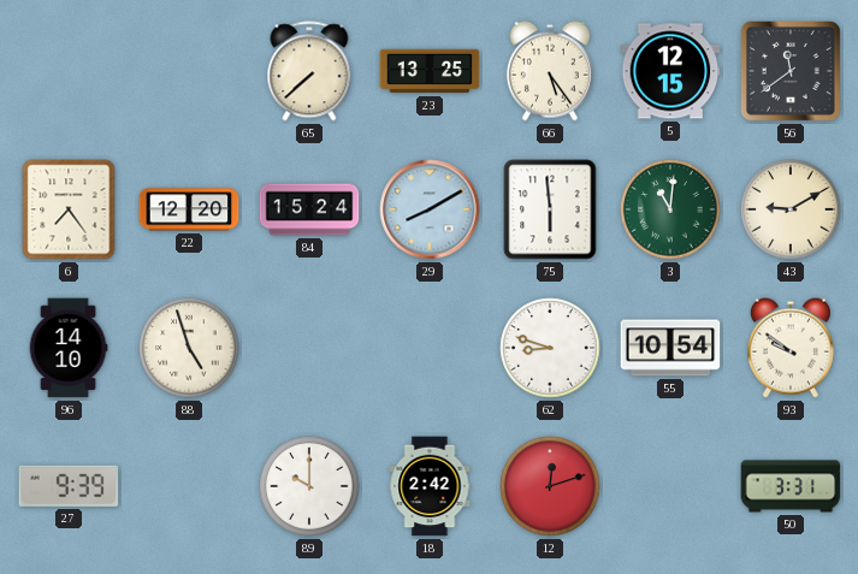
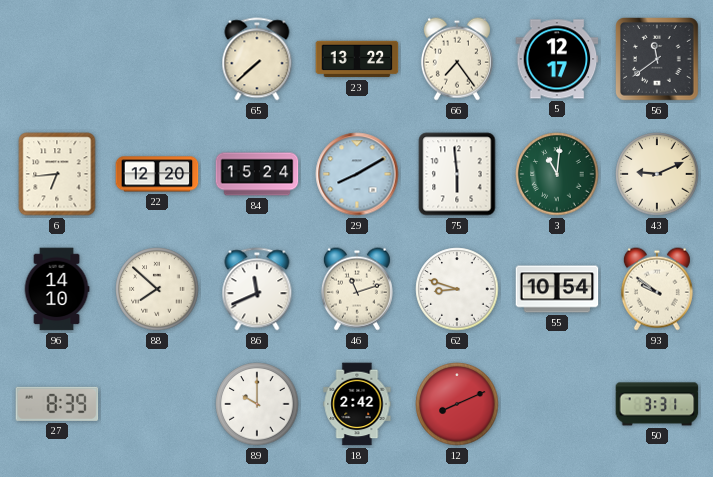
23: 13:25 -> 13:22
66: 5:24 -> 7:24
5: 12:15 -> 12:17
6: 7:24 -> 6:44
43: 9:10 -> 9:11
88: 4:57 -> 7:52
86: none -> 11:41
46: none -> 11:12
27: 9:39 -> 8:39
12: 12:12 -> 8:11
